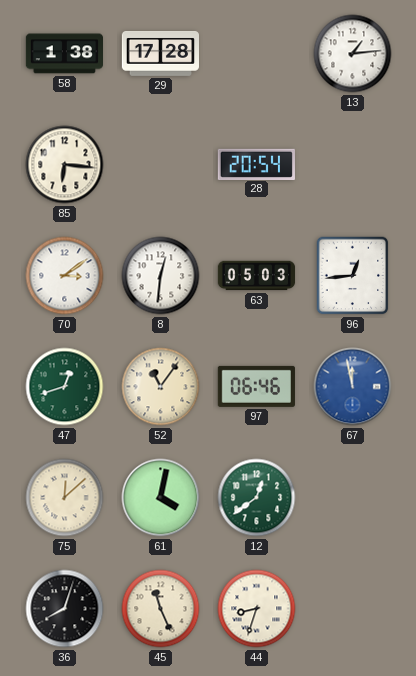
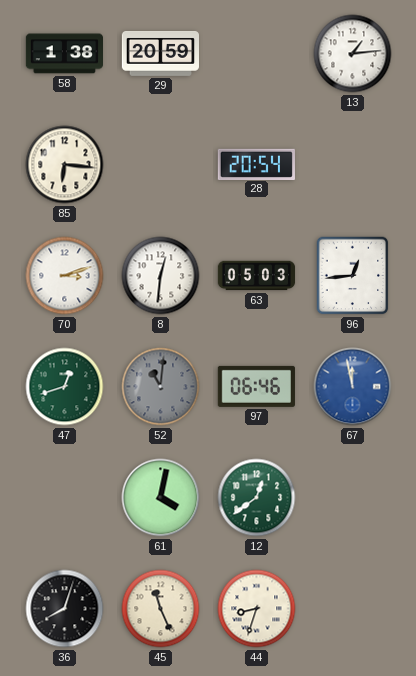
29: 17:28 -> 20:59
70: 3:09 -> 3:12
52: 11:06 -> 11:01
52 dial: cream -> grey
75: 12:08 -> none
